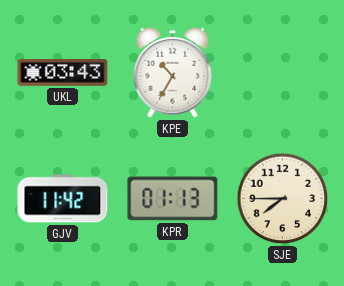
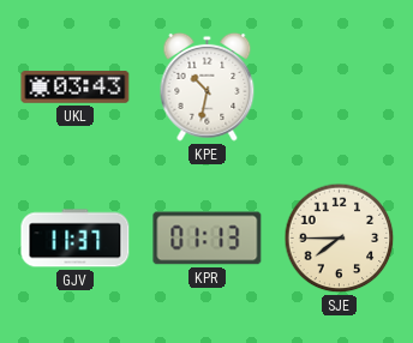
KPE: 10:35 -> 10:32
GJV: 11:42 -> 11:37
